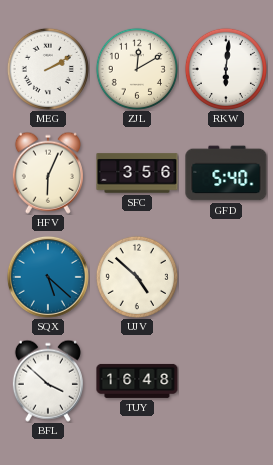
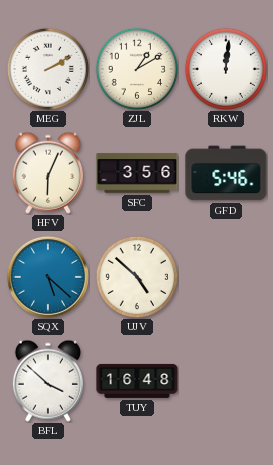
ZJL: 12:10 -> 1:10
RKW: 6:01 -> 12:01
GFD: 5:40 -> 5:46
